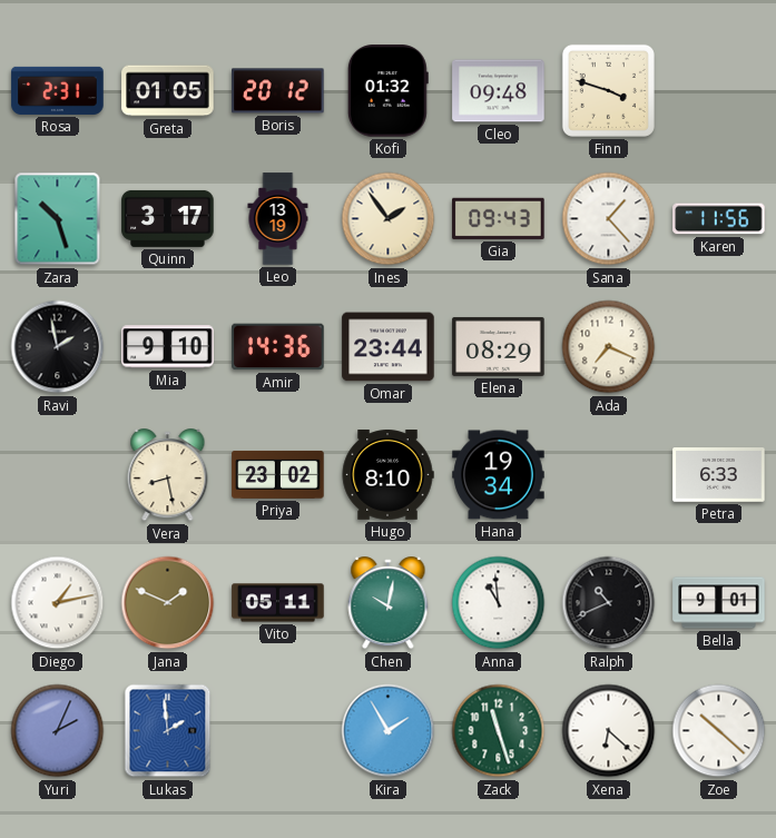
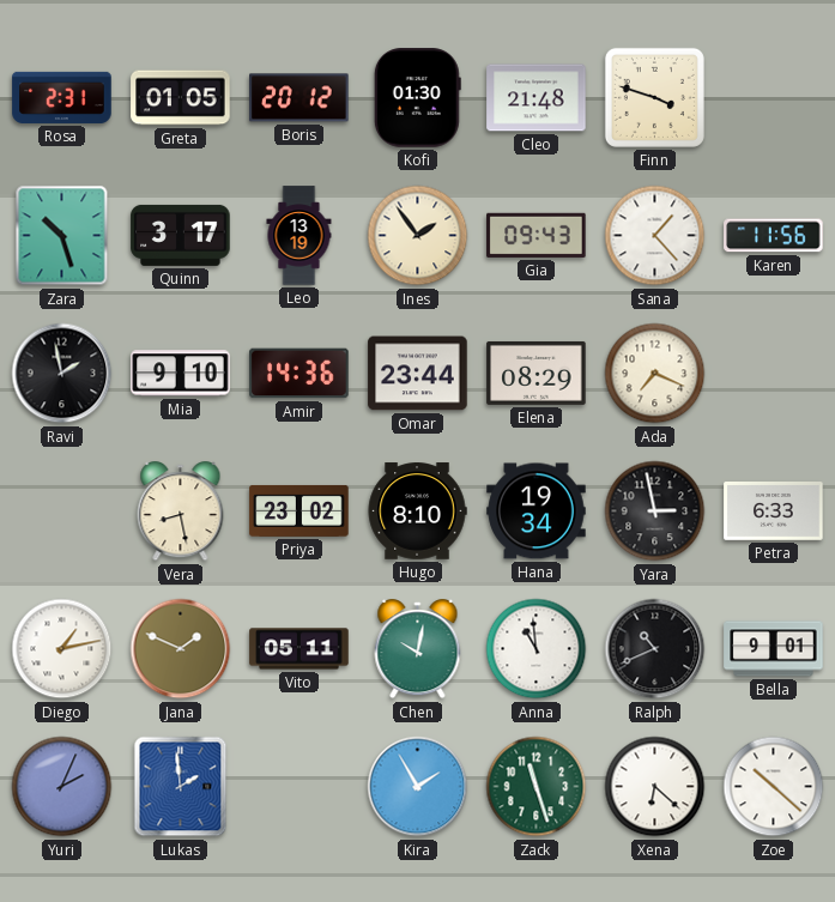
Kofi: 01:32 -> 01:30
Cleo: 09:48 -> 21:48
Yara: none -> 2:58
